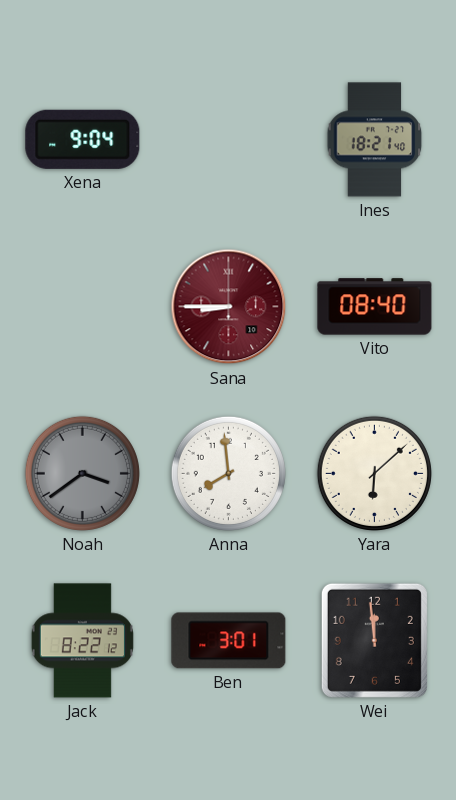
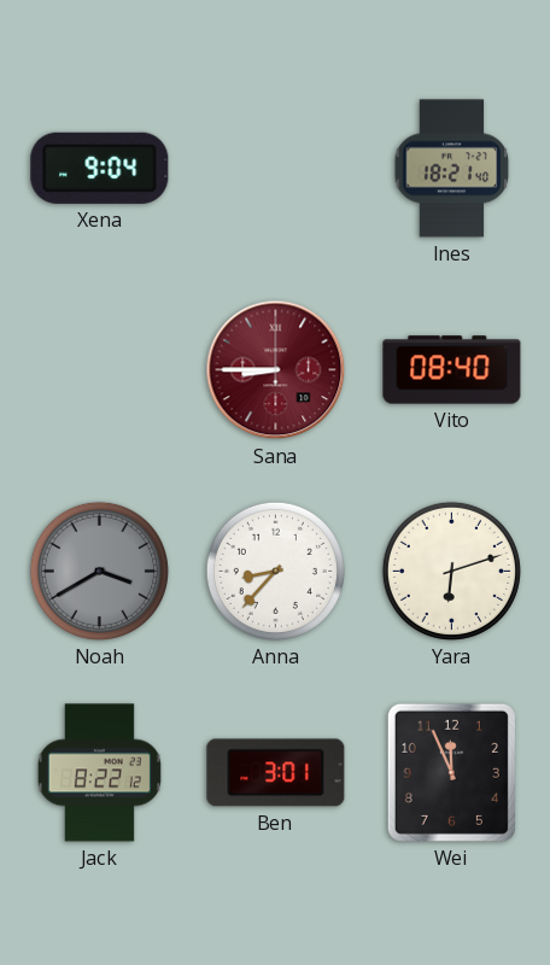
Noah: 3:39 -> 3:40
Anna: 7:59 -> 8:37
Yara: 6:08 -> 6:12
Wei: 11:59 -> 11:56
